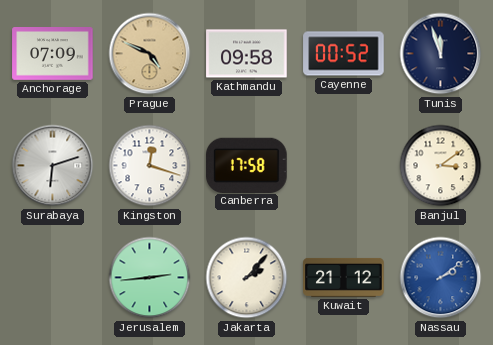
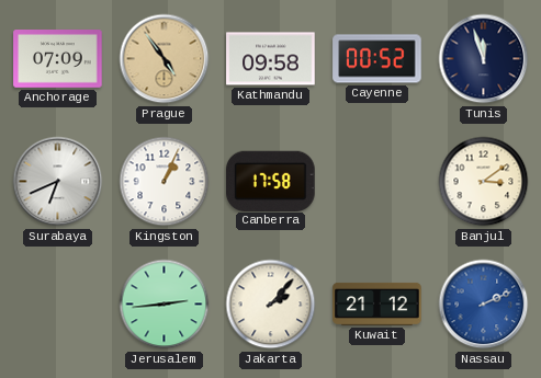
Prague: 4:49 -> 4:54
Surabaya: 6:12 -> 6:41
Kingston: 12:18 -> 1:04
Nassau: 2:09 -> 2:11
